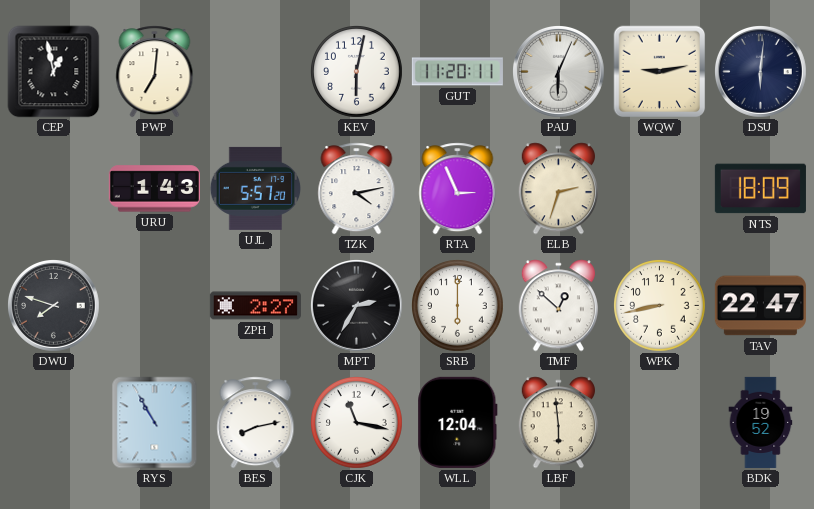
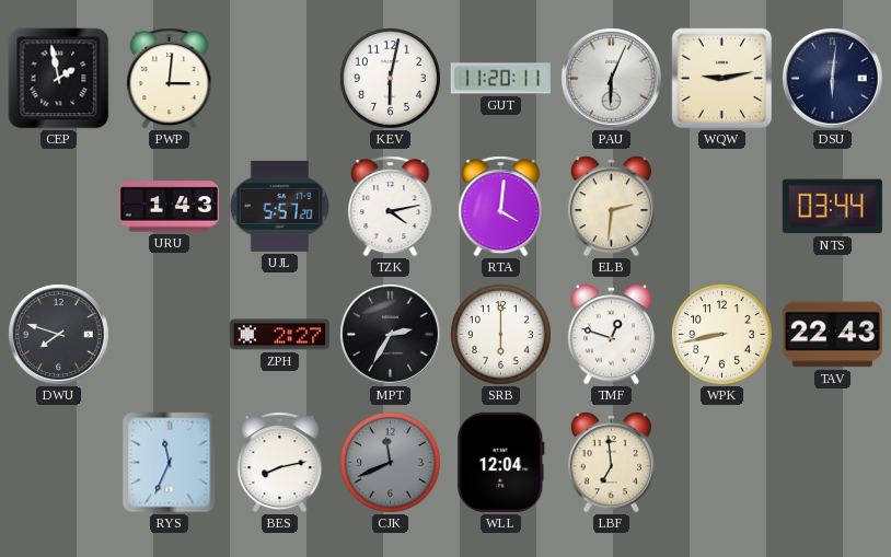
CEP: 12:58 -> 1:58
PWP: 7:01 -> 3:01
RTA: 2:56 -> 4:01
ELB: 2:33 -> 2:31
NTS: 18:09 -> 03:44
TMF: 12:52 -> 12:48
TAV: 22:47 -> 22:43
RYS: 10:55 -> 11:34
CJK: 11:17 -> 11:41
CJK dial: white -> grey
LBF: 5:59 -> 6:59
BDK: 19:52 -> none
